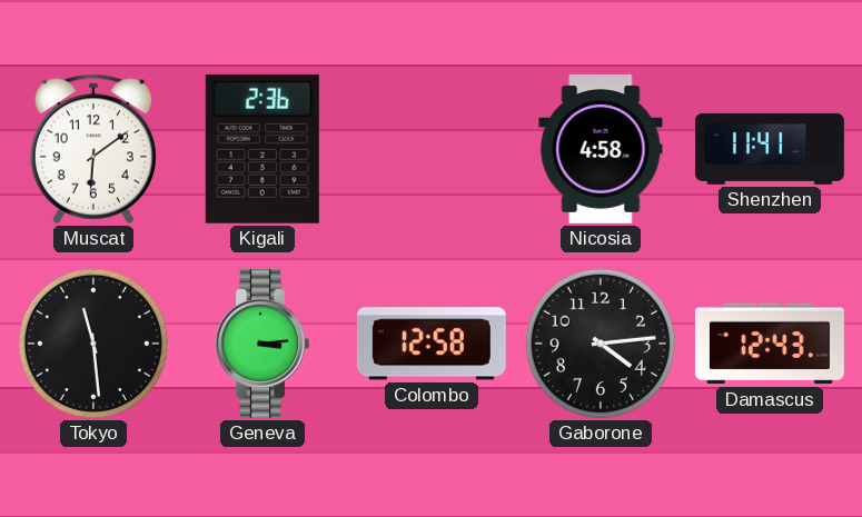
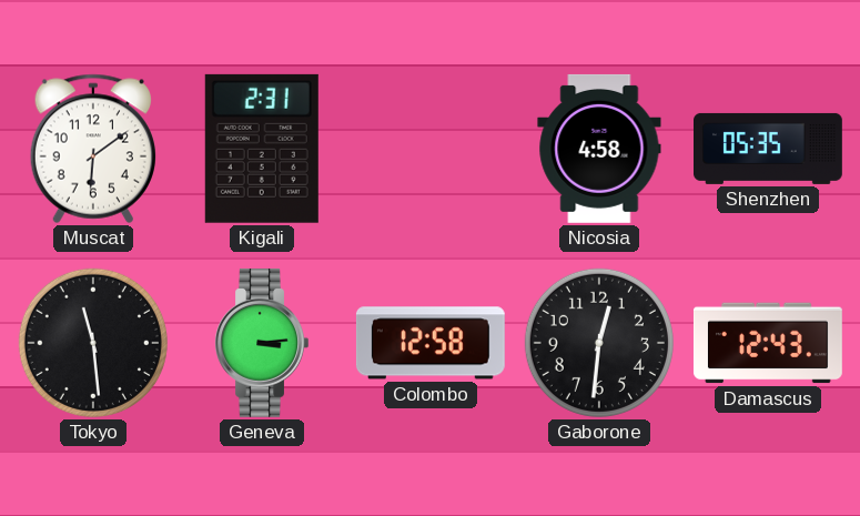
Kigali: 2:36 -> 2:31
Shenzhen: 11:41 -> 05:35
Gaborone: 4:14 -> 12:31
